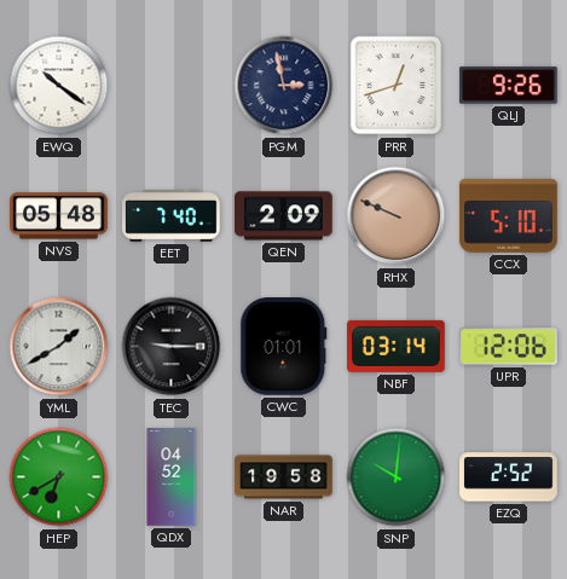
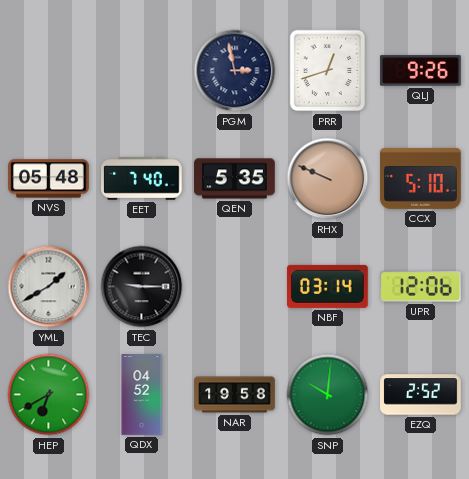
EWQ: 10:21 -> none
QEN: 2:09 -> 5:35
CWC: 01:01 -> none
